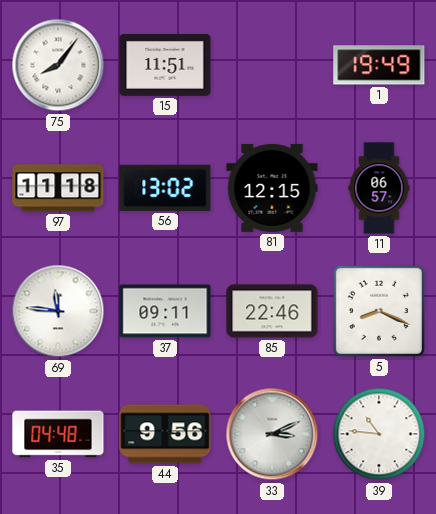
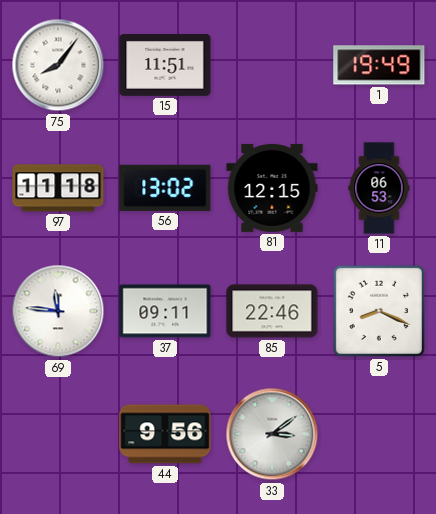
11: 06:57 -> 06:53
35: 04:48 -> none
33: 3:11 -> 3:09
39: 10:46 -> none
